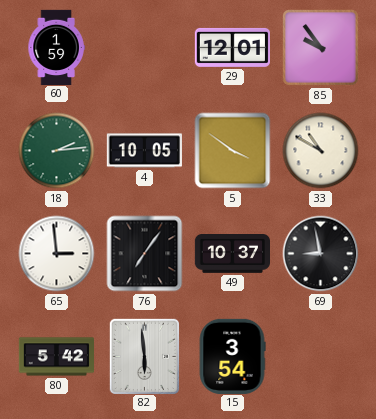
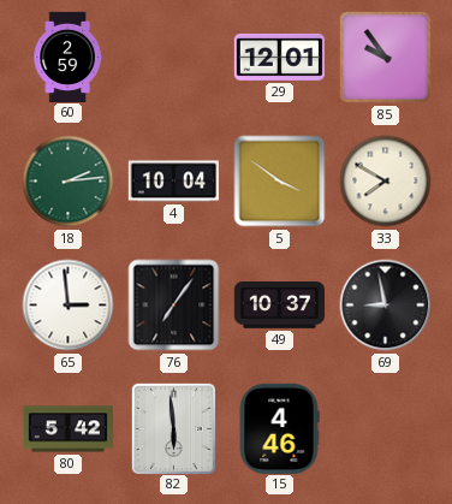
60: 1:59 -> 2:59
4: 10:05 -> 10:04
33: 10:50 -> 7:50
15: 3:54 -> 4:46
